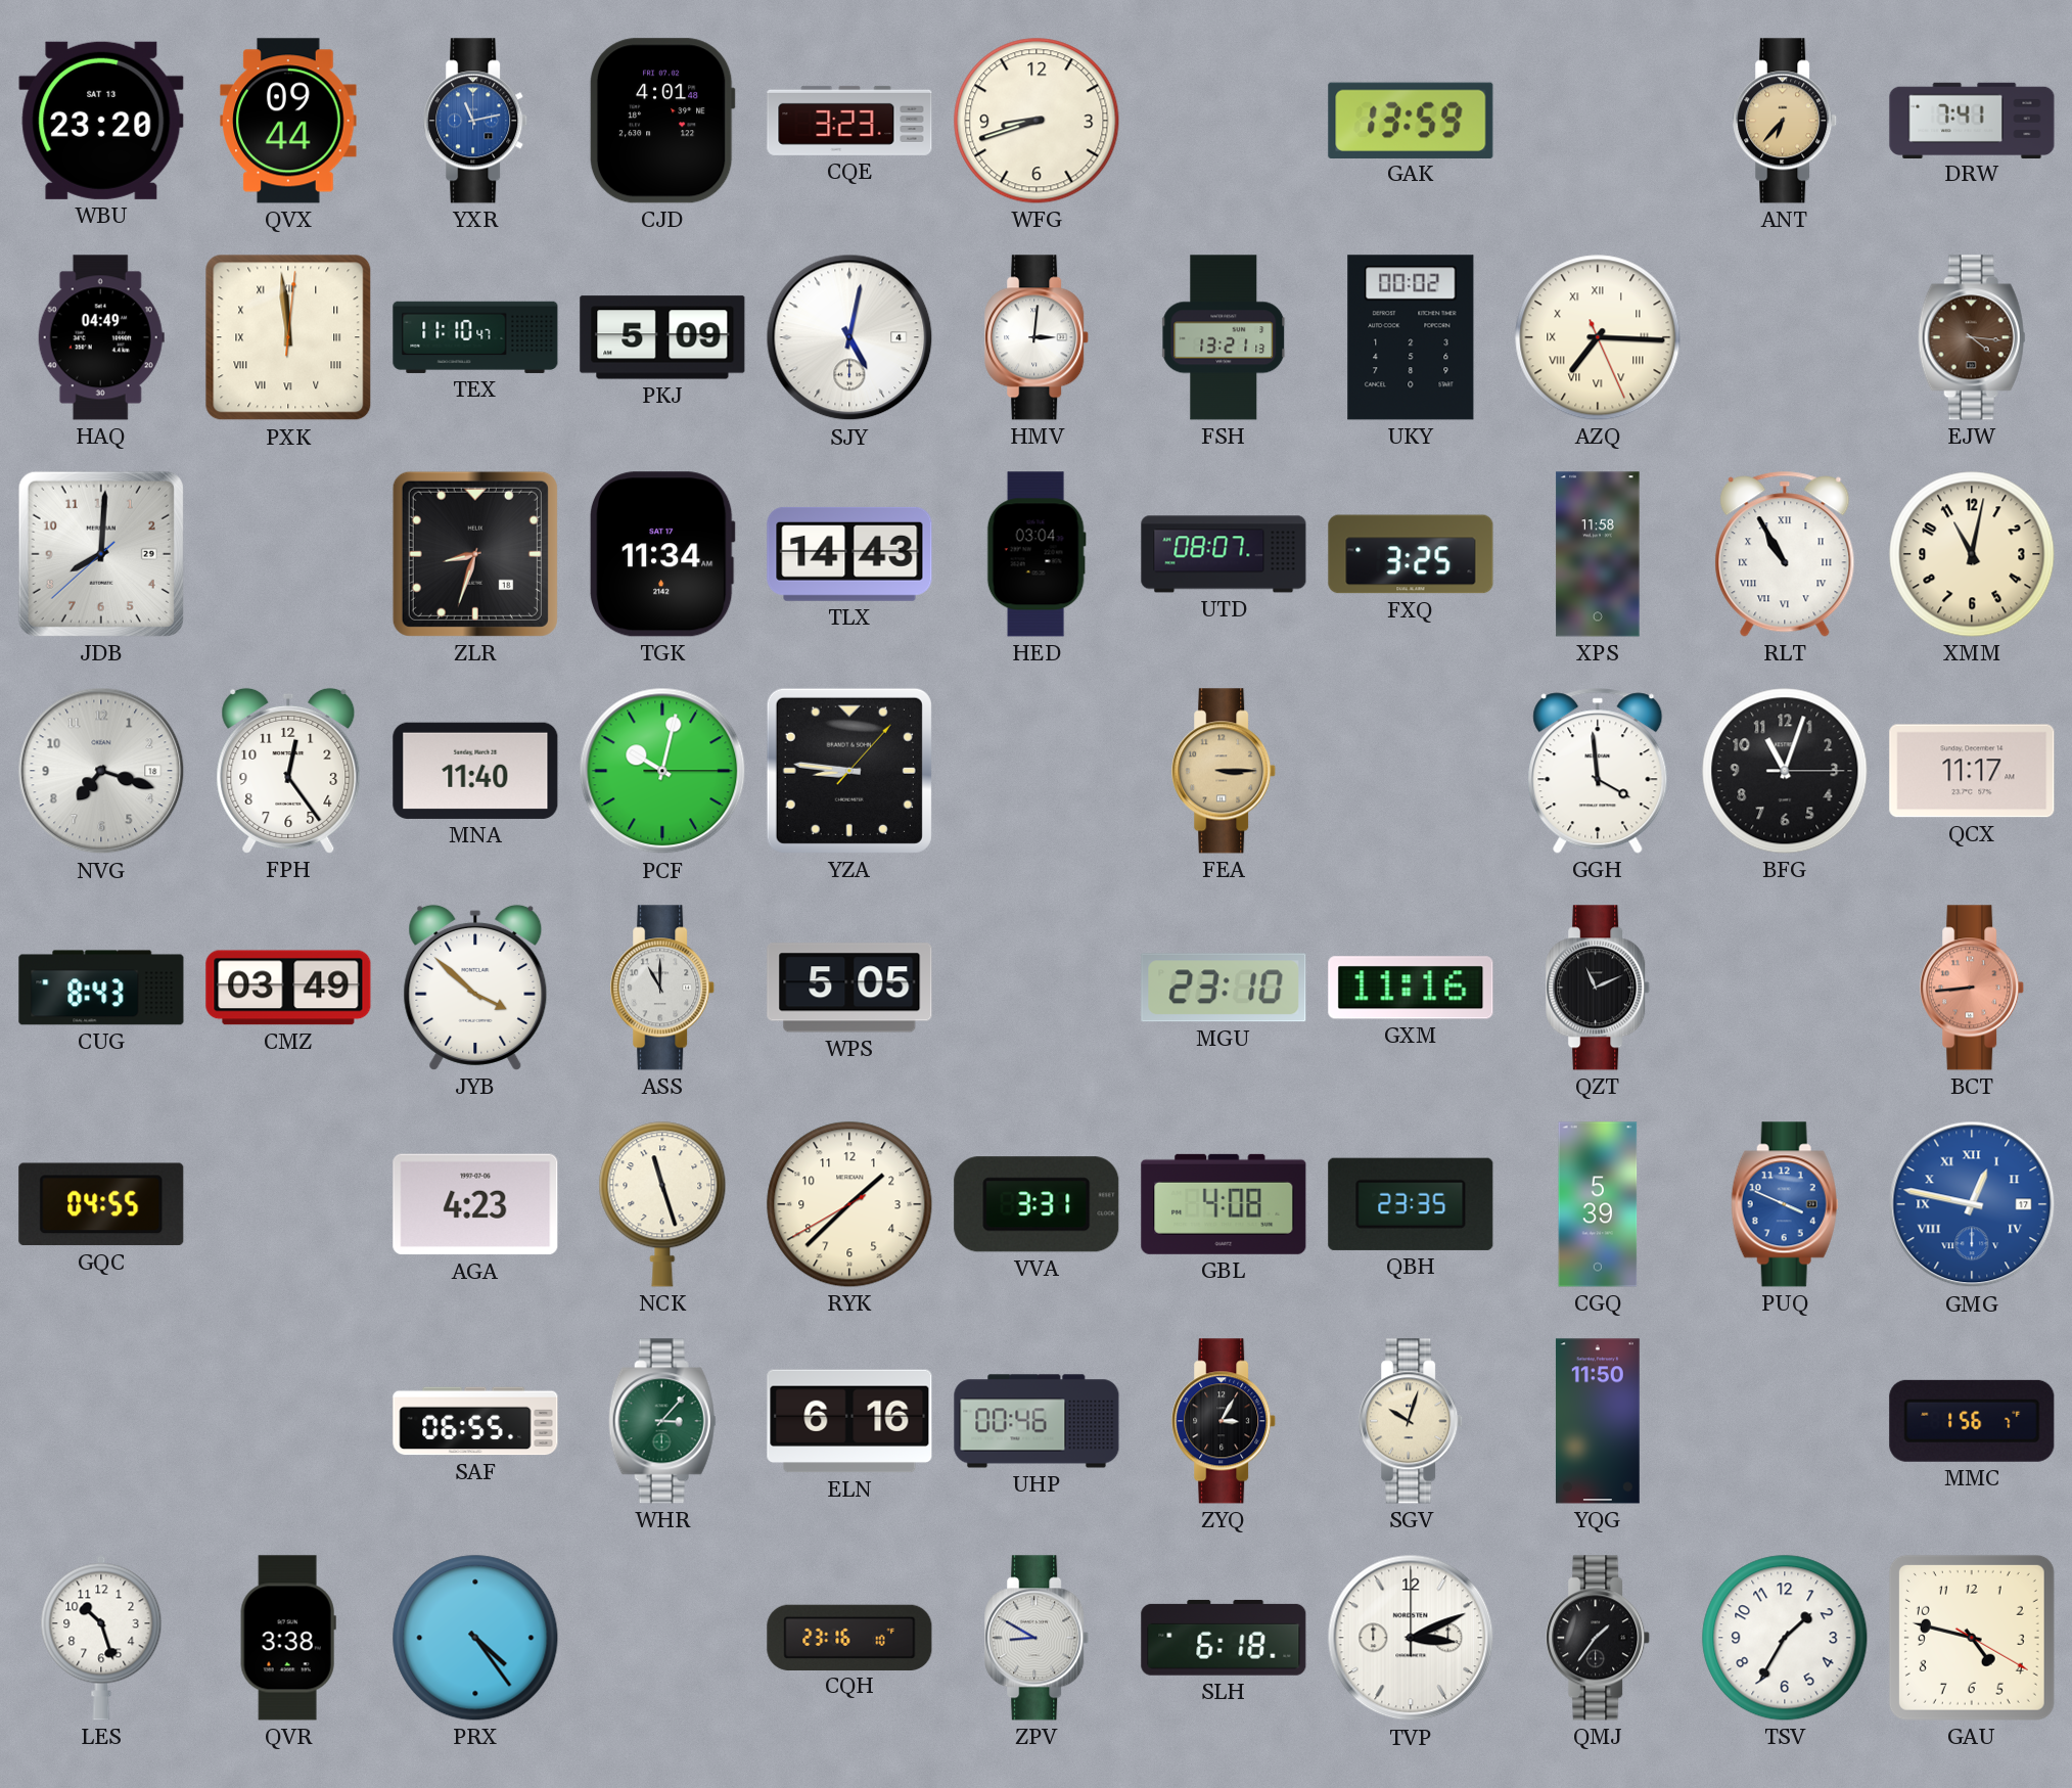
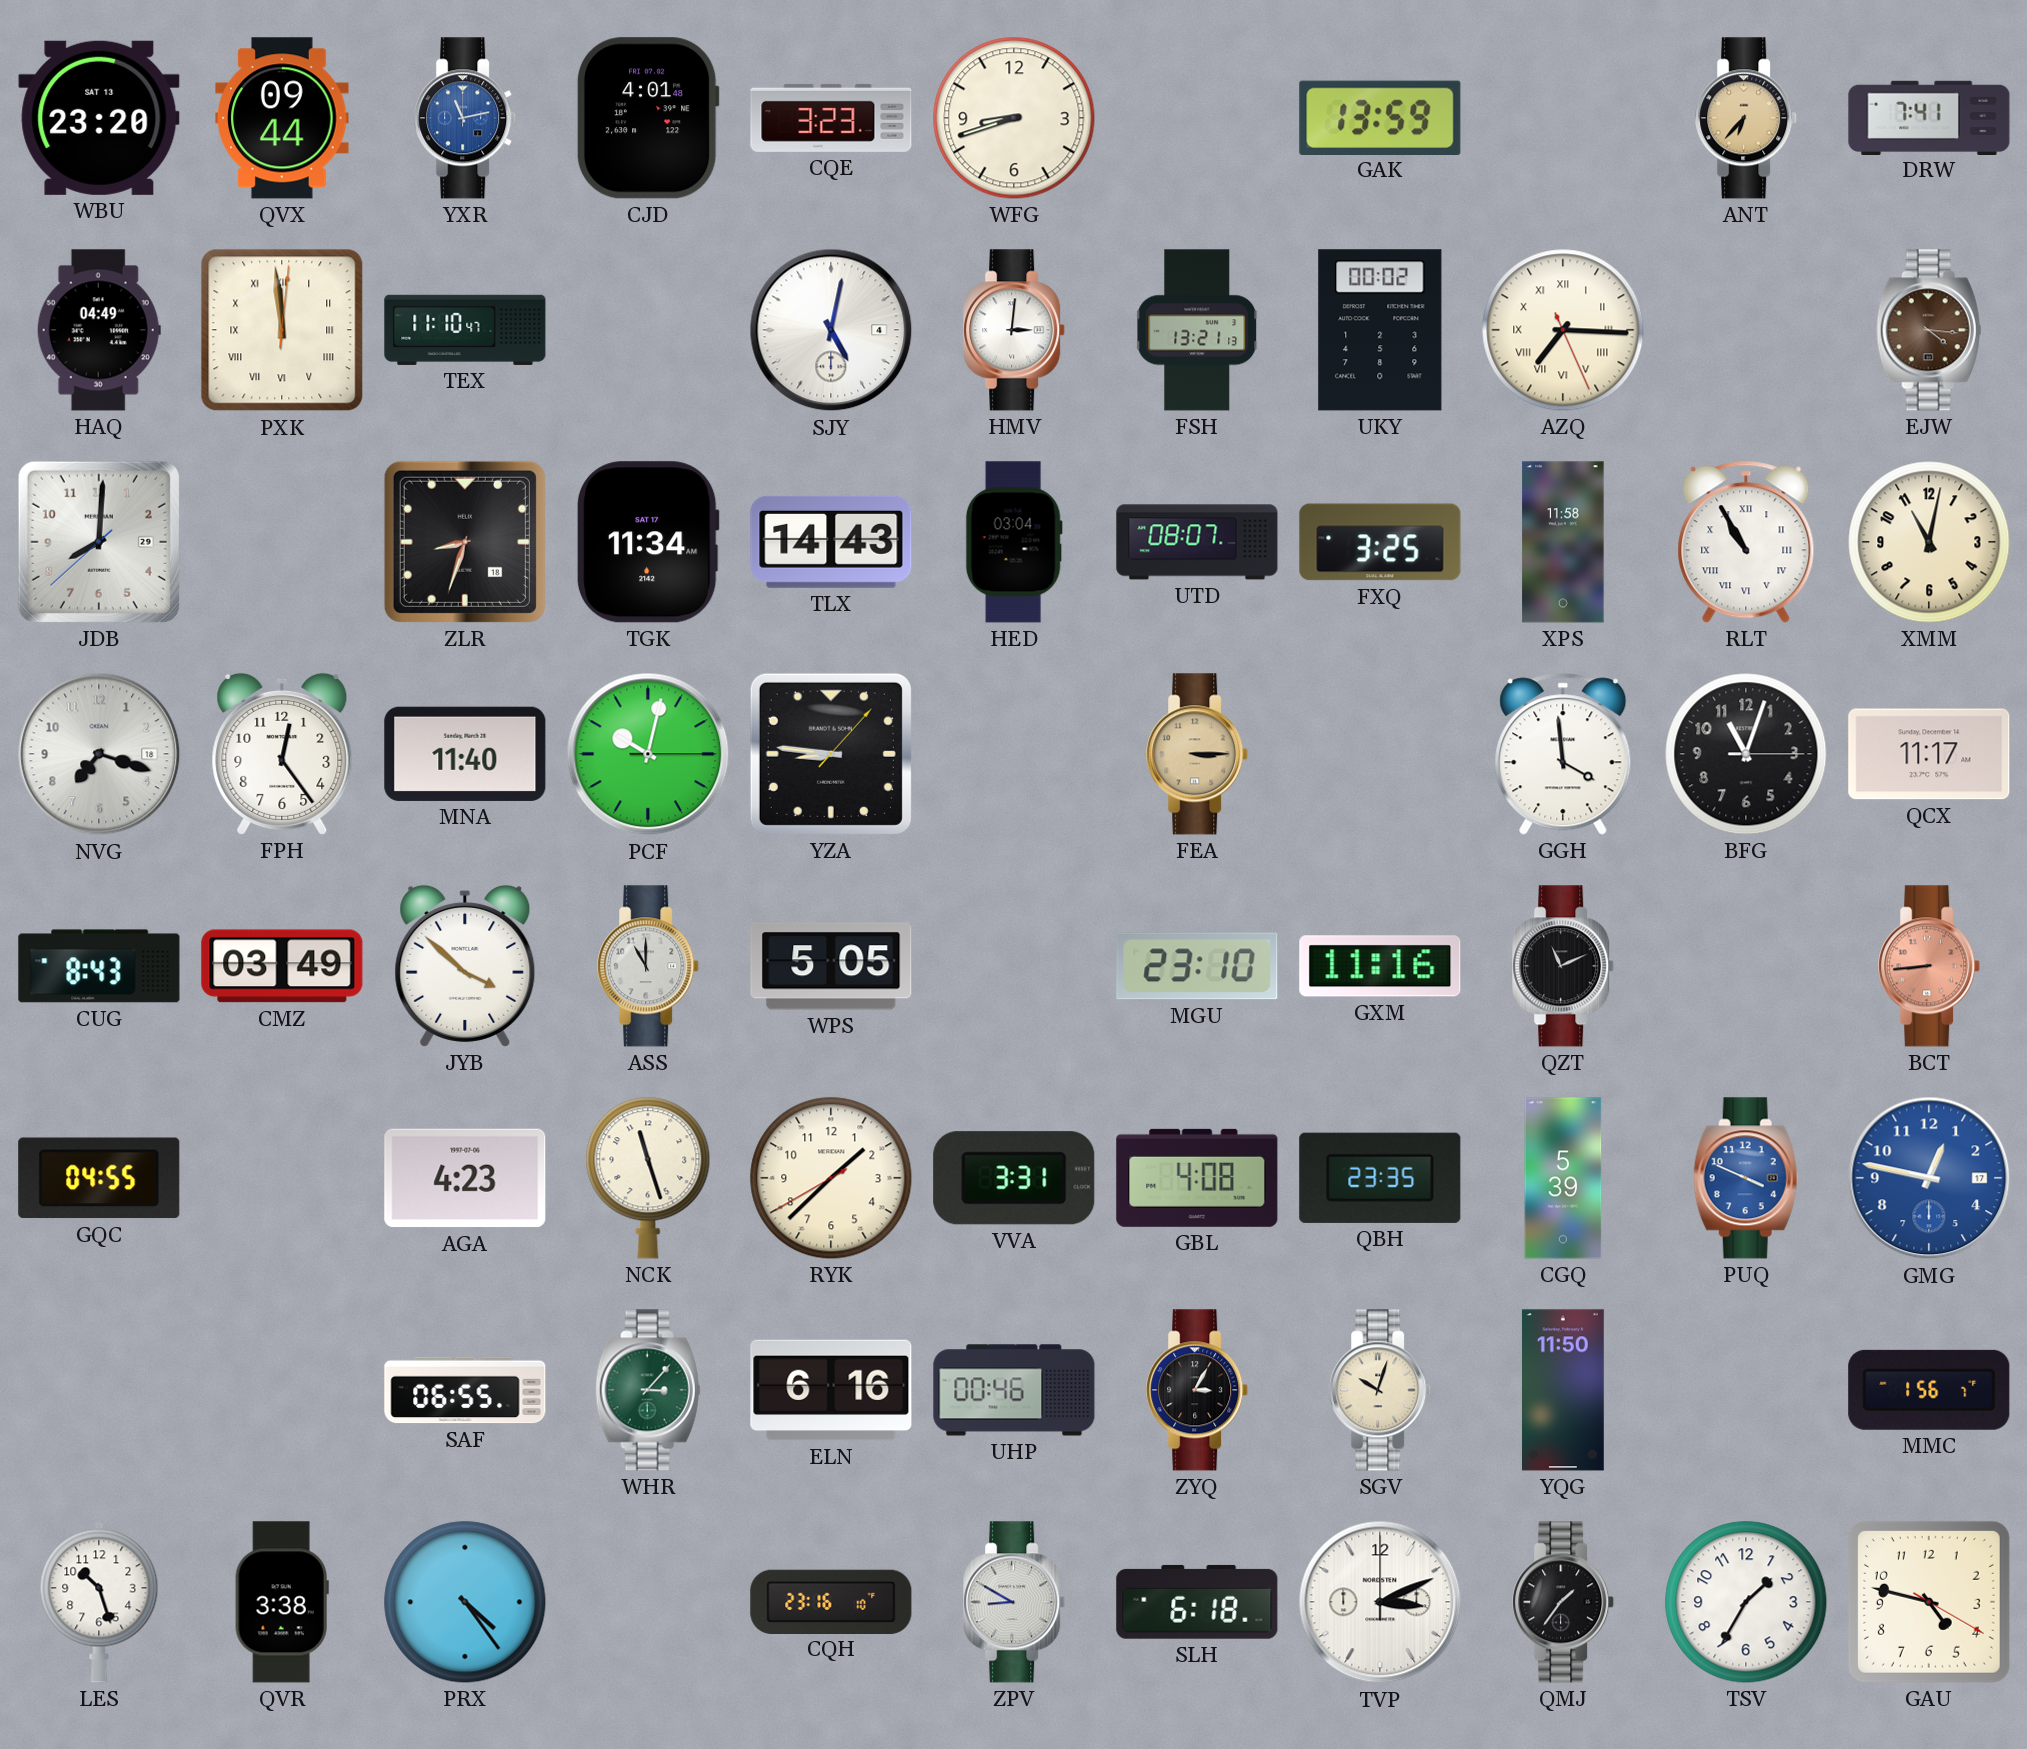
PKJ: 5:09 -> none
GMG numerals: Roman -> Arabic
